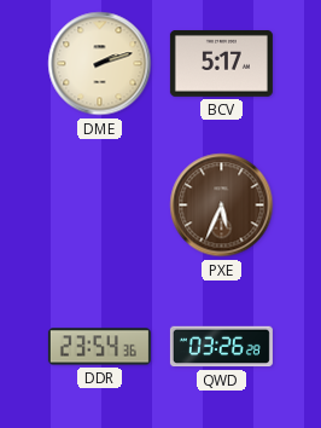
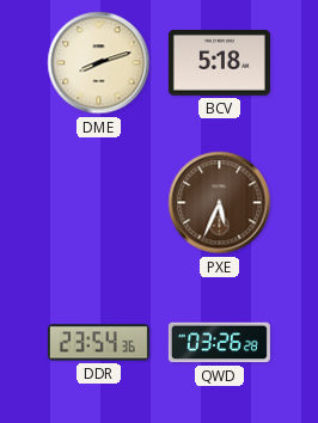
DME: 2:12 -> 8:12
BCV: 5:17 -> 5:18
